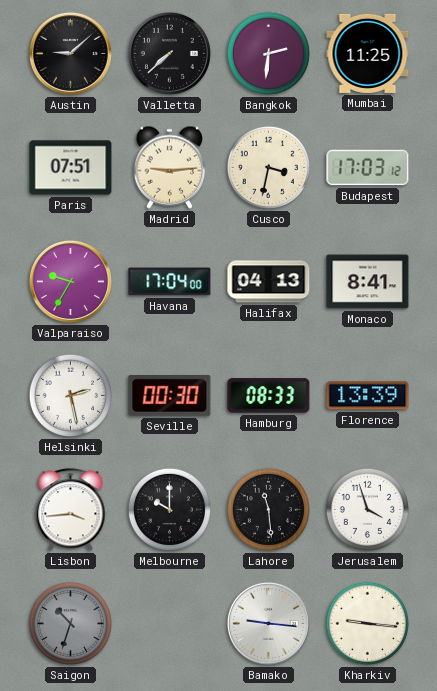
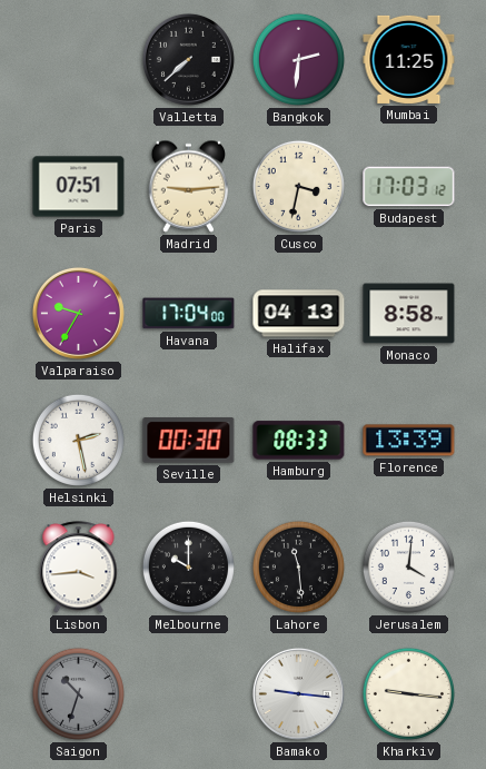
Austin: 9:08 -> none
Monaco: 8:41 -> 8:58
Jerusalem: 3:57 -> 4:01
